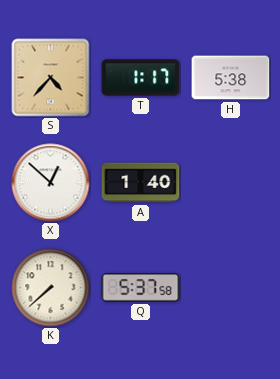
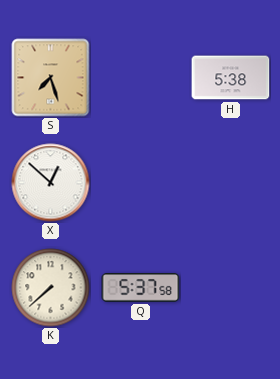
S: 4:37 -> 7:27
T: 1:17 -> none
A: 1:40 -> none
